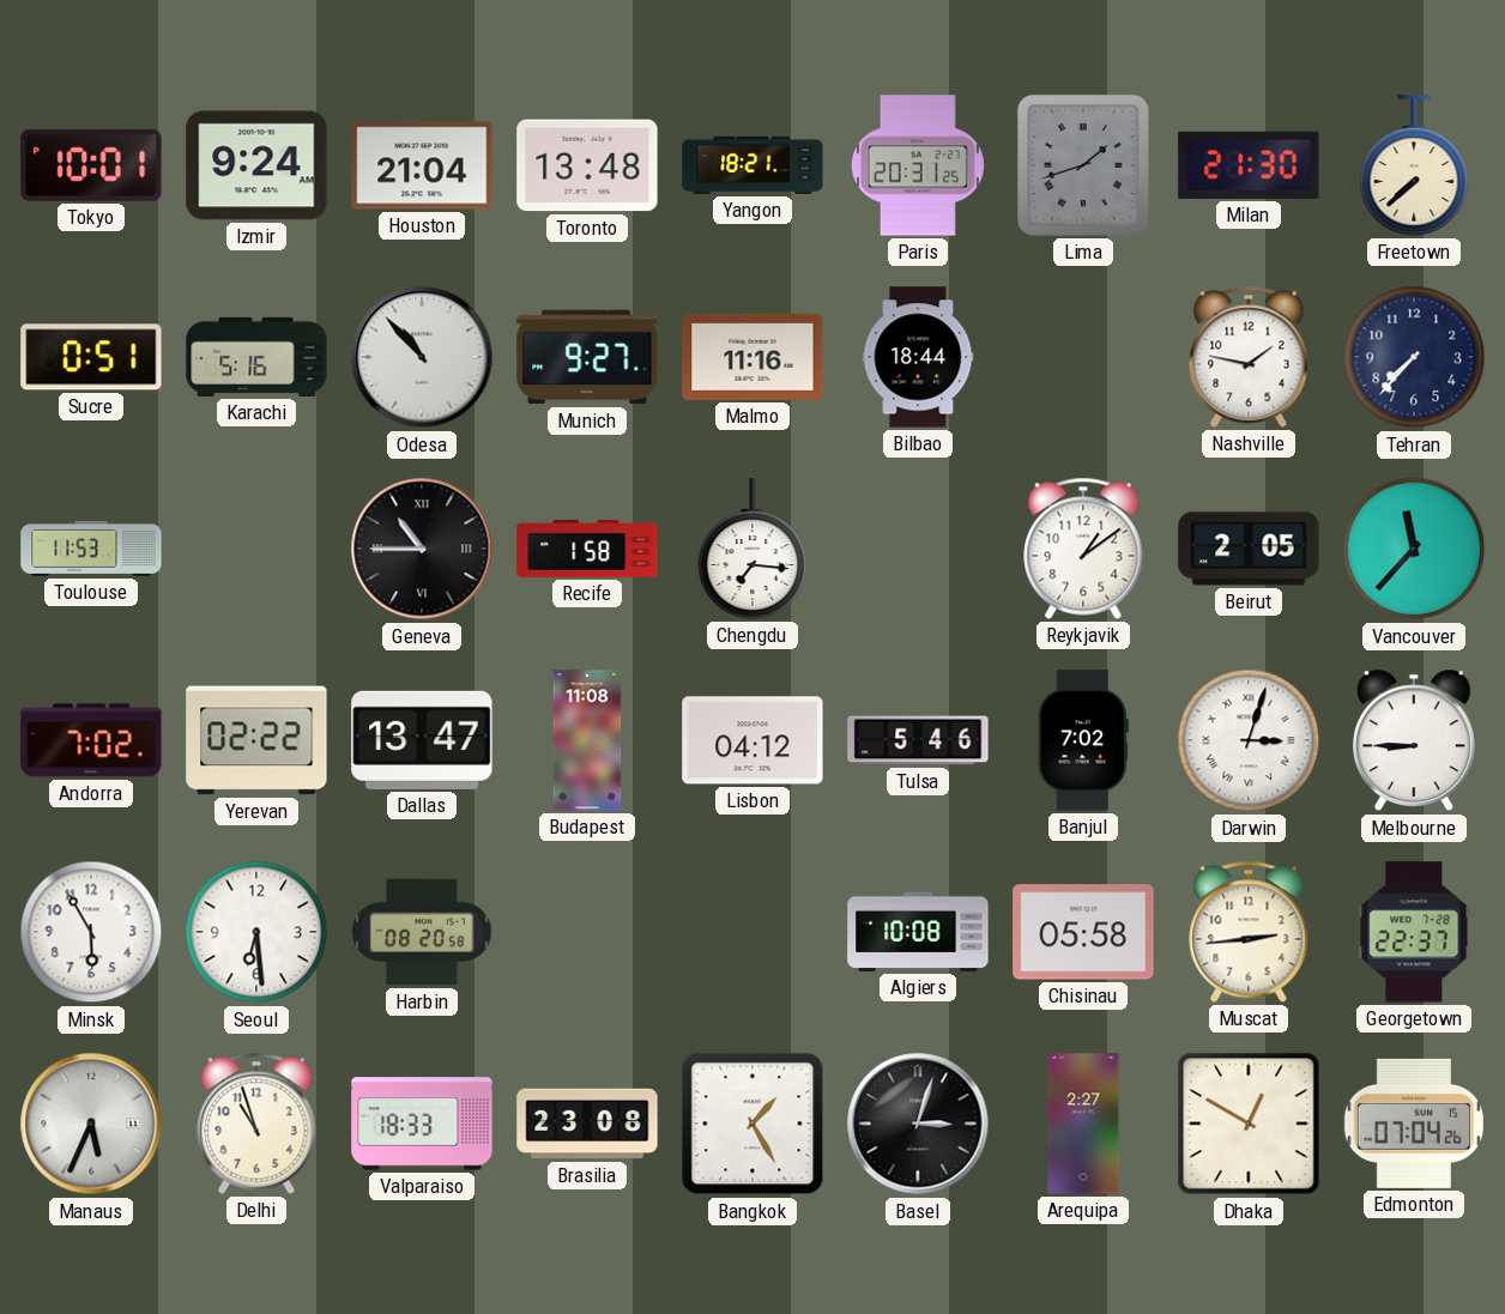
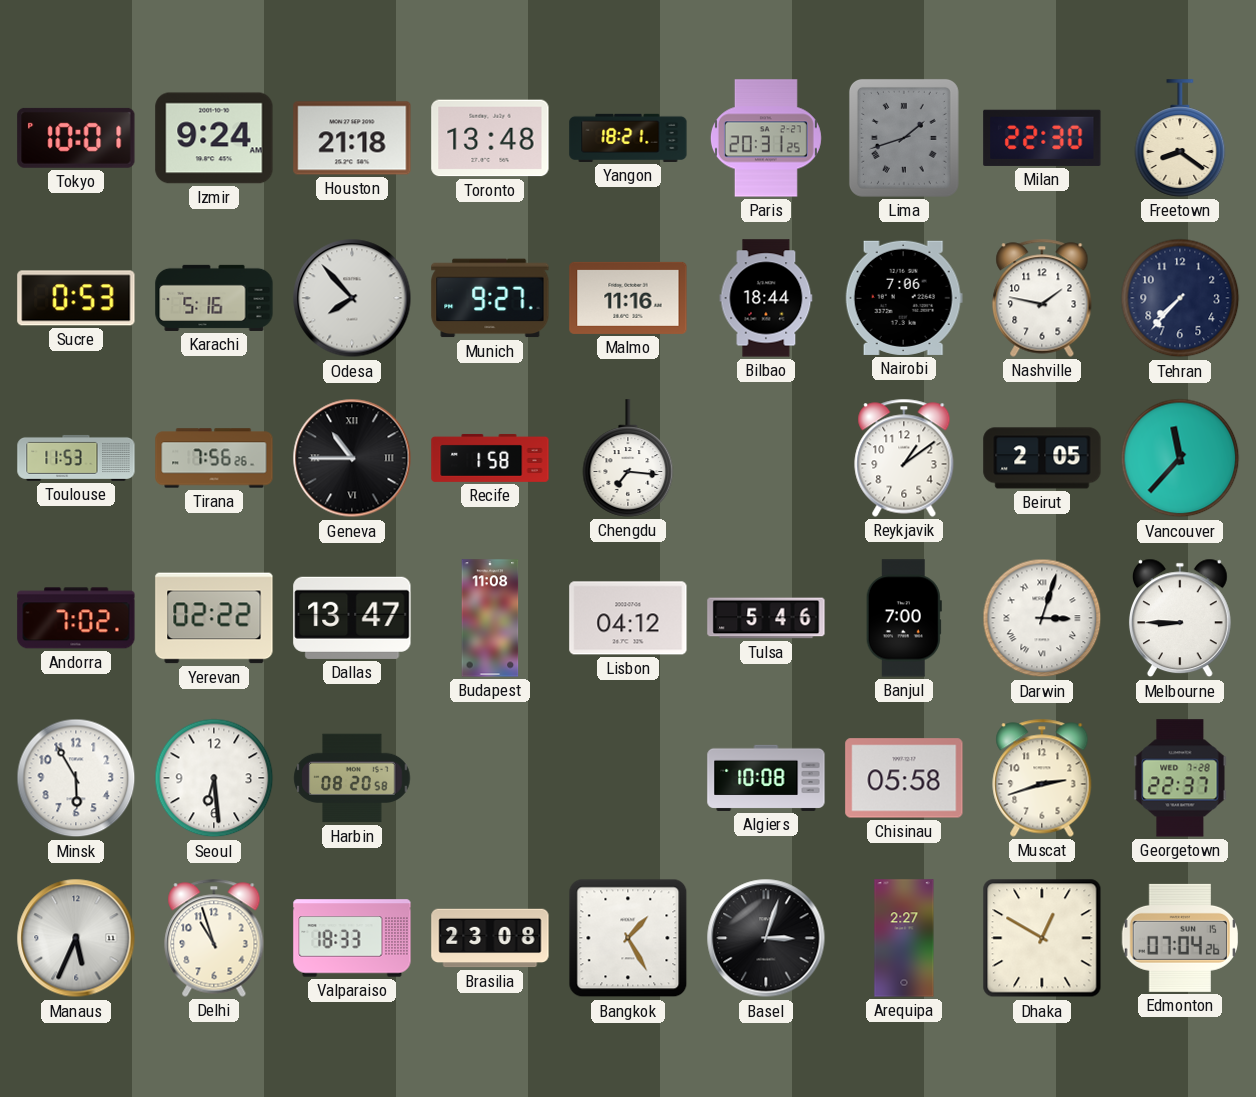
Houston: 21:04 -> 21:18
Milan: 21:30 -> 22:30
Freetown: 7:38 -> 8:21
Sucre: 0:51 -> 0:53
Odesa: 10:53 -> 7:53
Nairobi: none -> 7:06
Tirana: none -> 7:56
Banjul: 7:02 -> 7:00
Muscat: 2:44 -> 2:42
